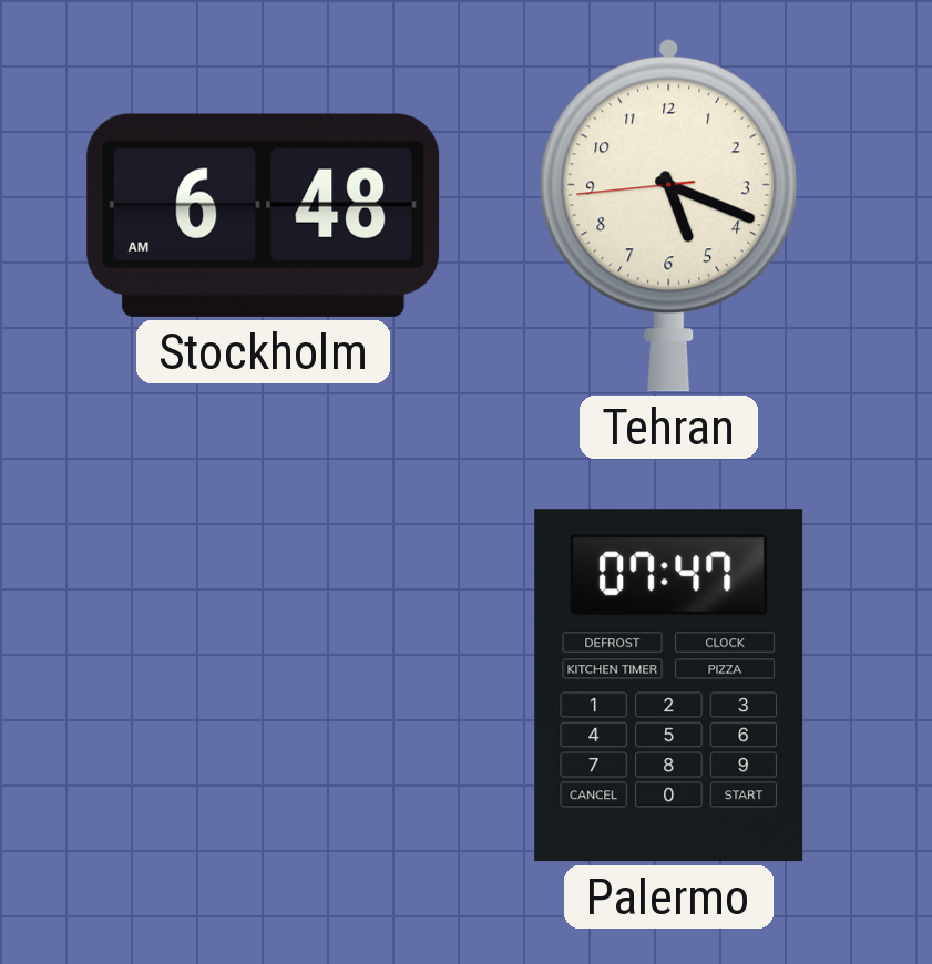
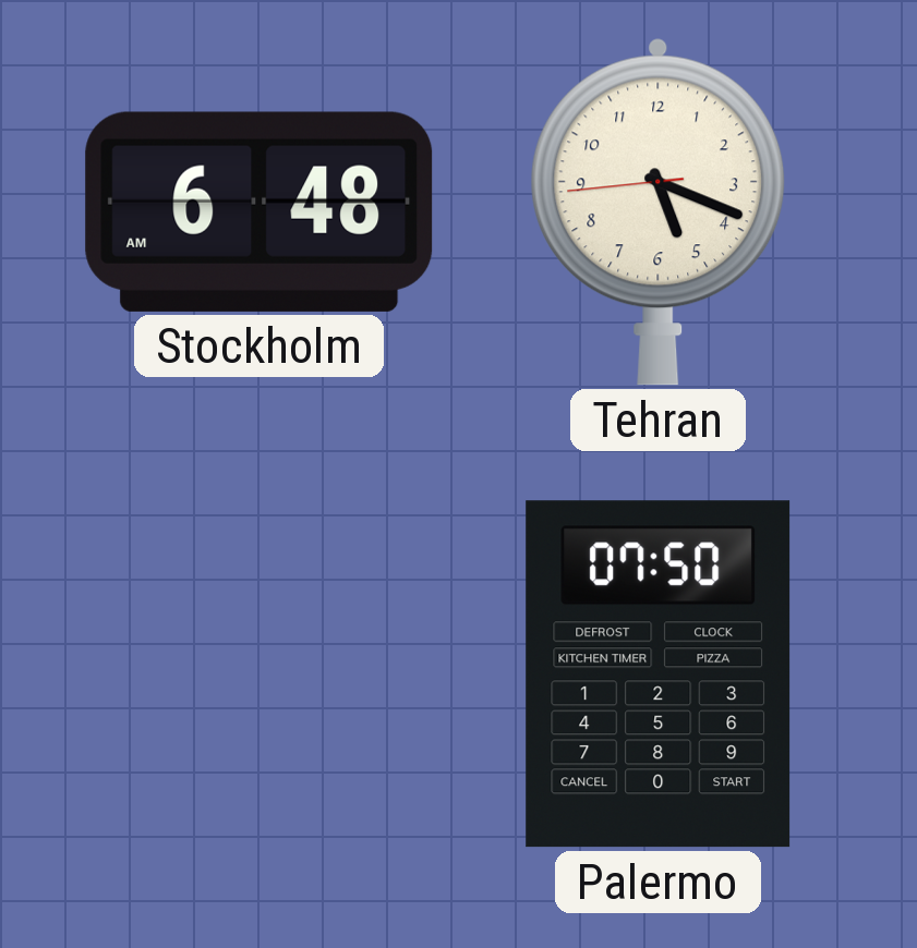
Palermo: 07:47 -> 07:50
